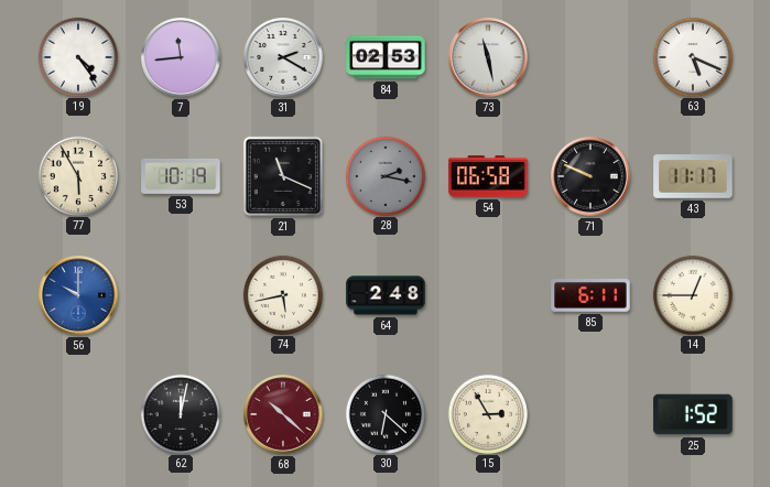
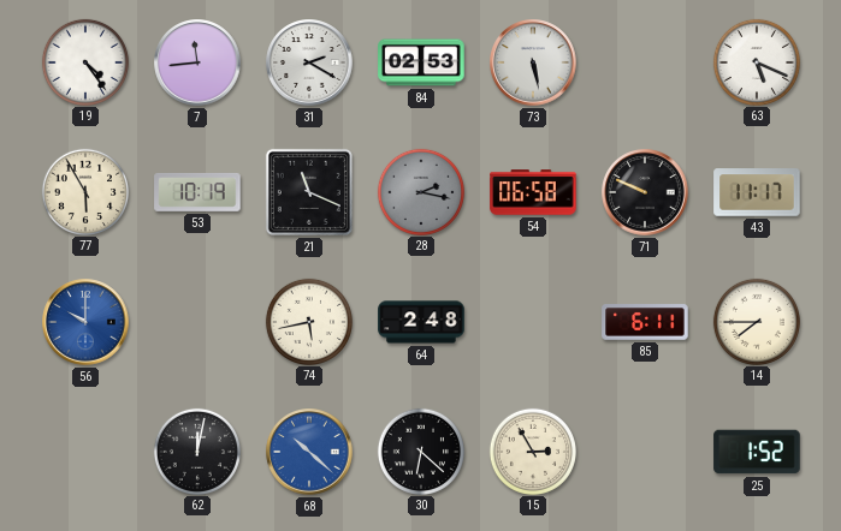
73: 11:28 -> 5:28
14: 12:45 -> 7:45
68 dial: burgundy -> blue
